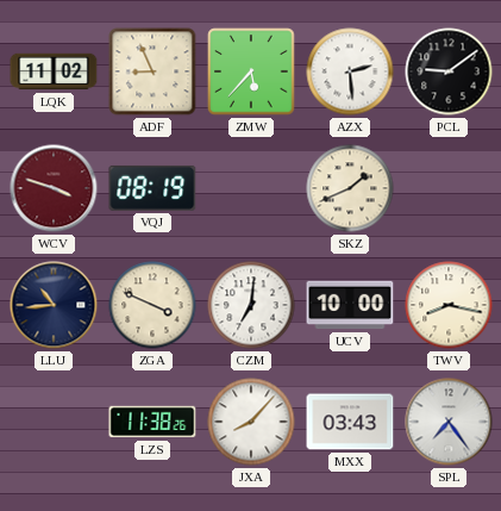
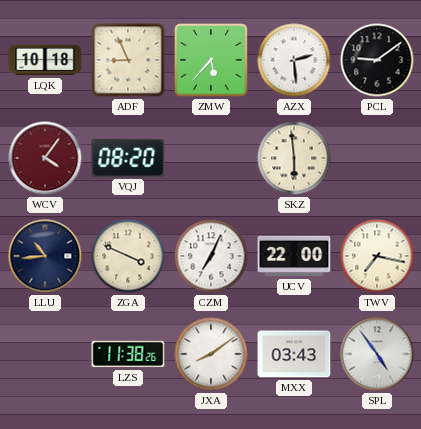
LQK: 11:02 -> 10:18
WCV: 3:48 -> 4:06
VQJ: 08:19 -> 08:20
SKZ: 1:41 -> 5:59
CZM: 7:01 -> 7:04
UCV: 10:00 -> 22:00
TWV: 8:17 -> 7:17
JXA: 8:07 -> 8:09
SPL: 7:24 -> 4:54
